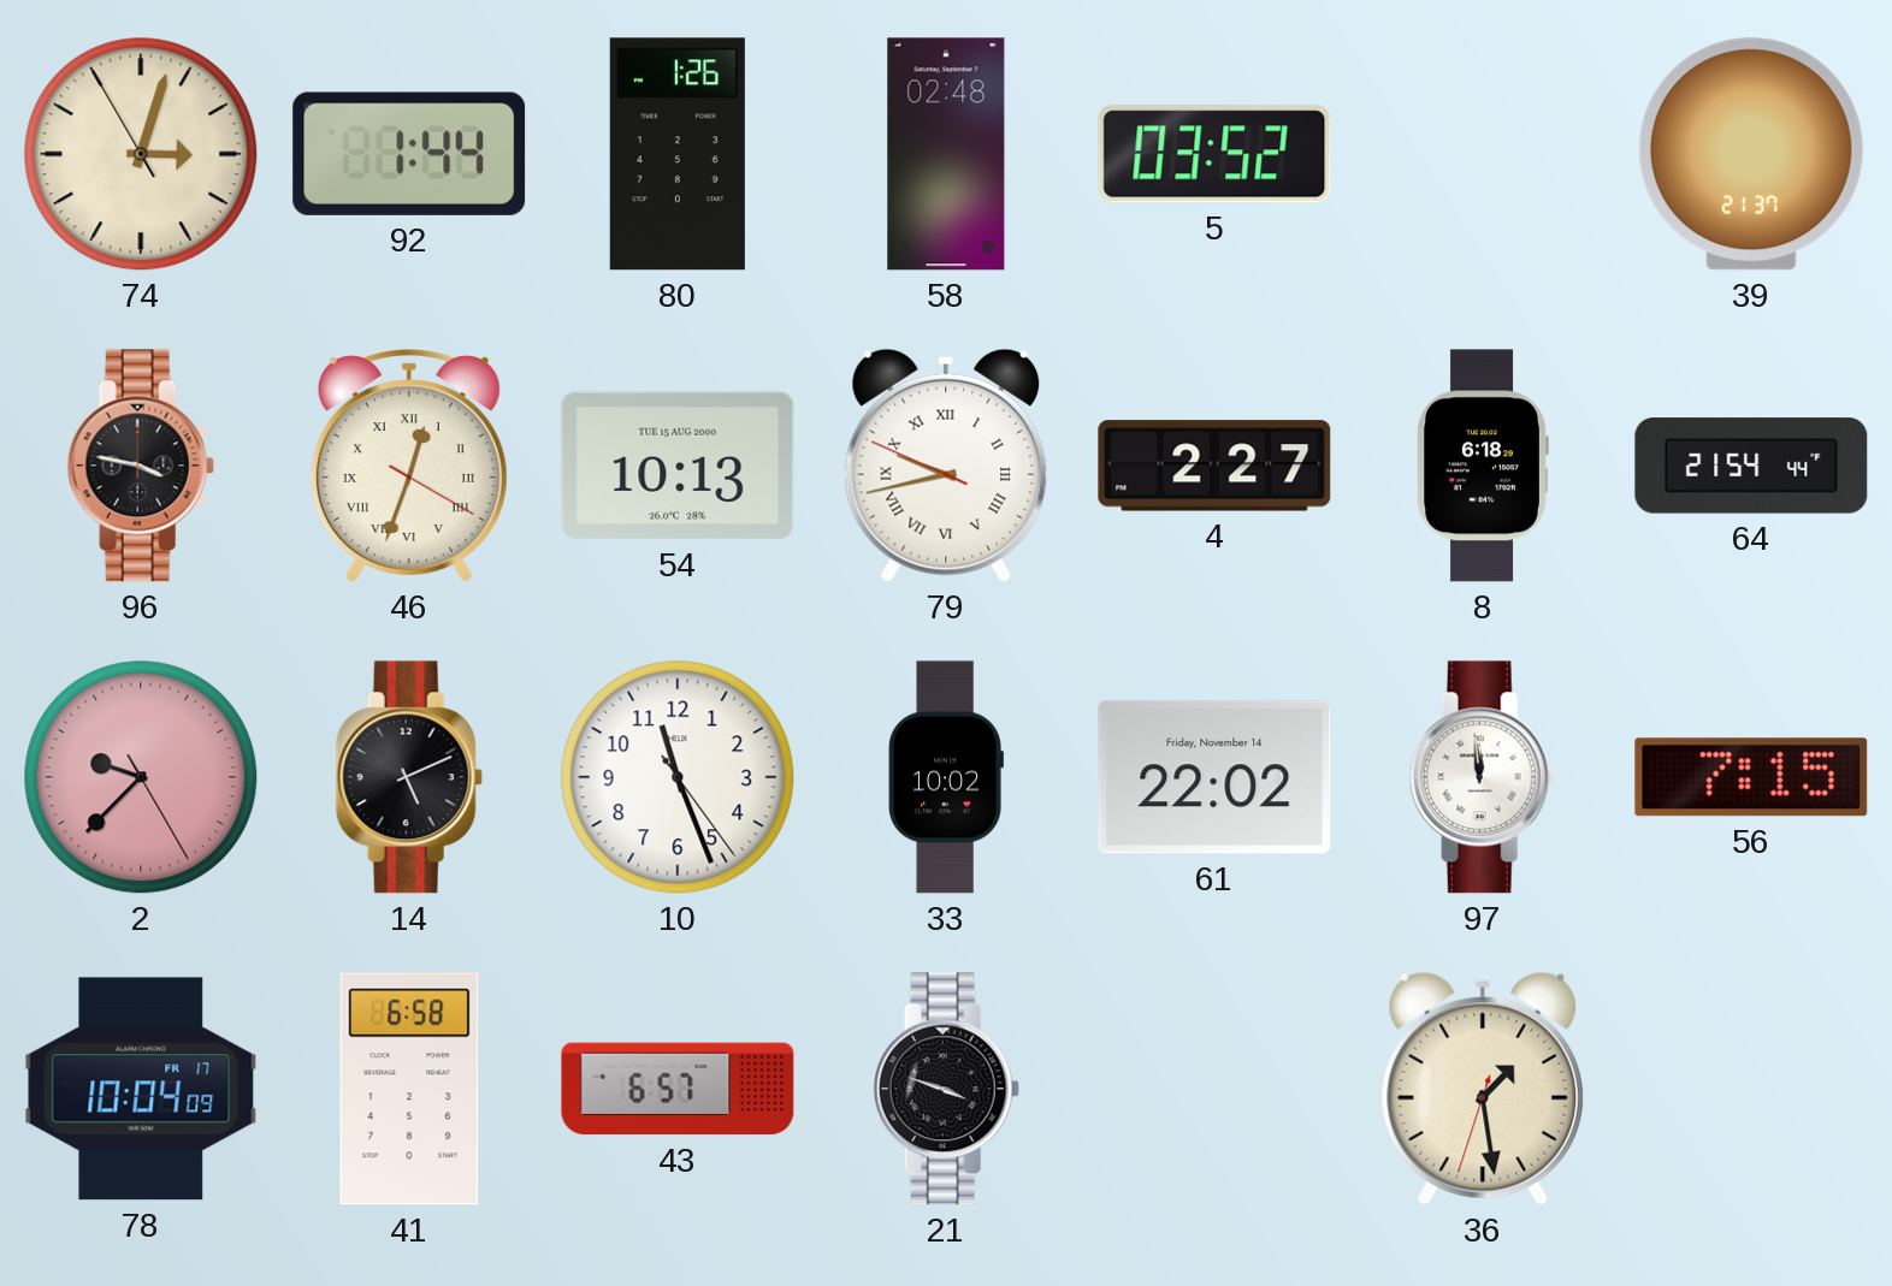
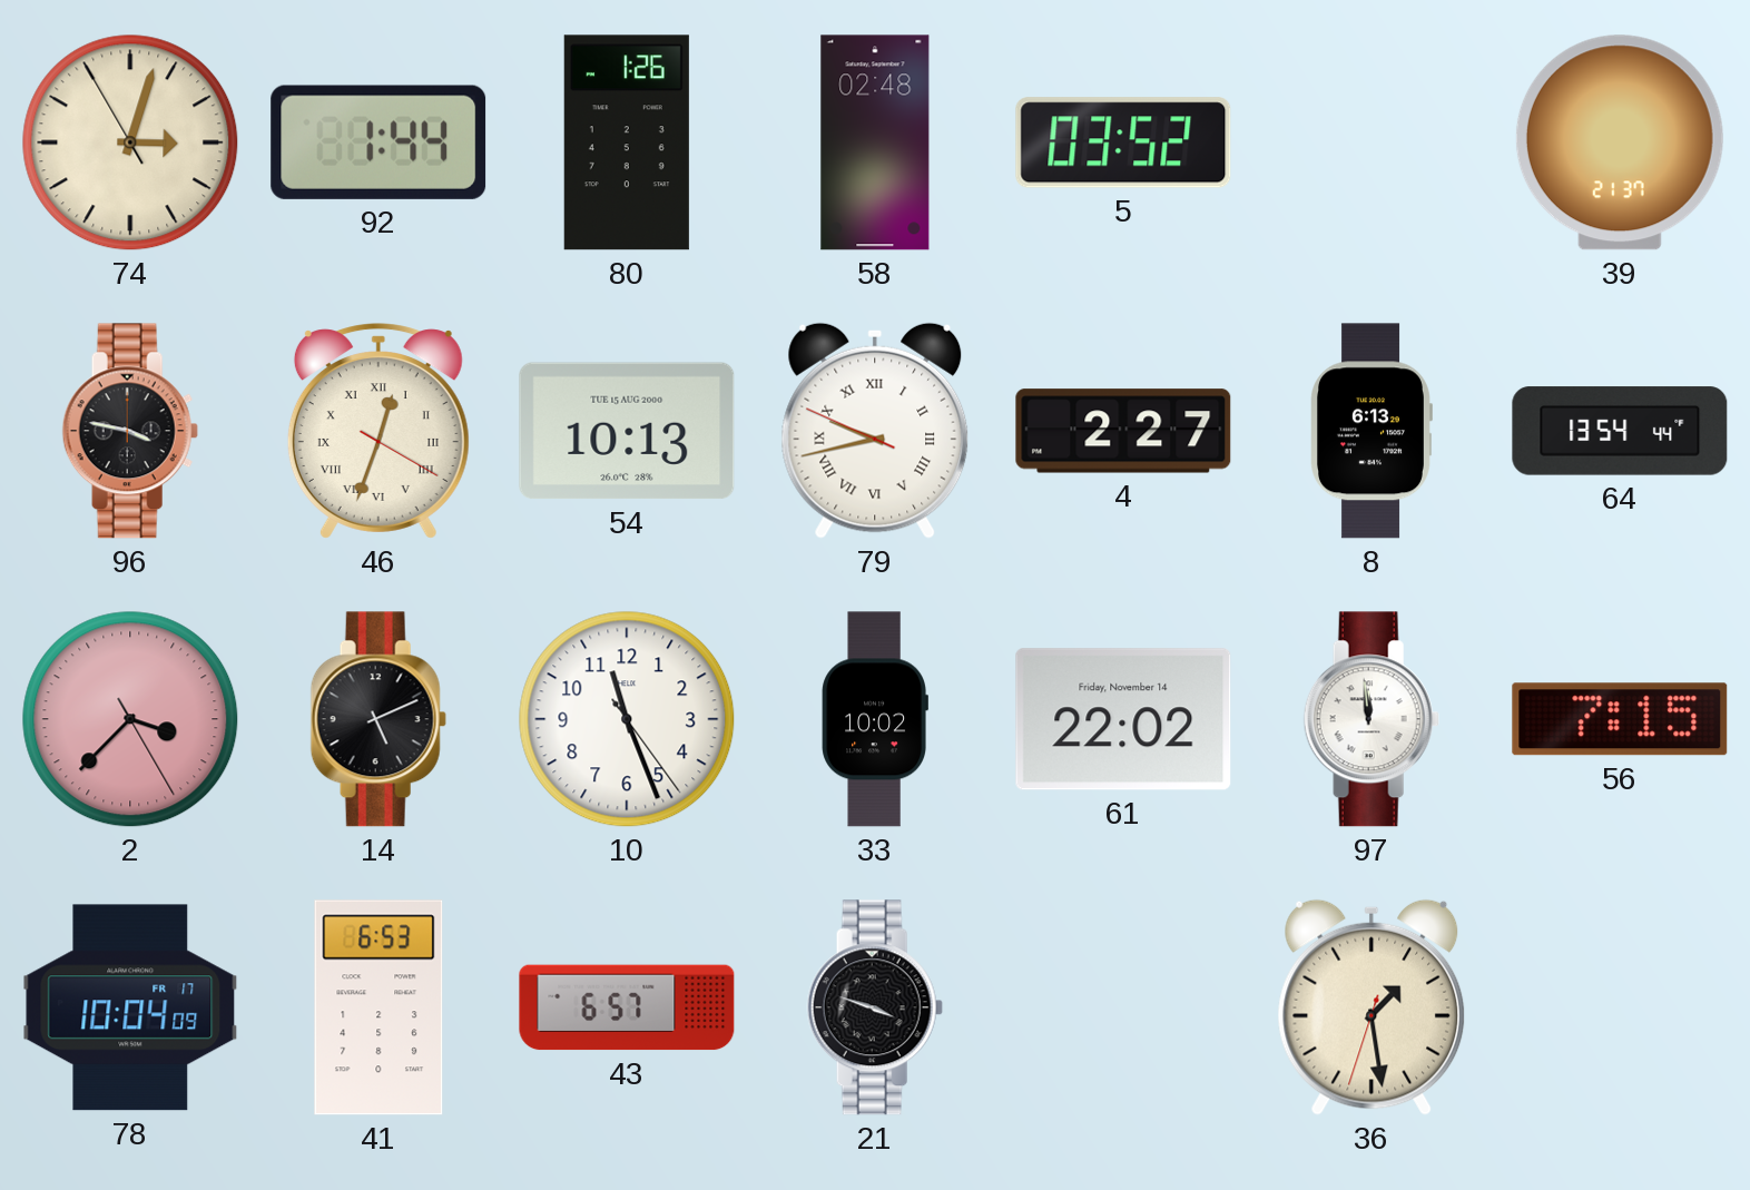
8: 6:18 -> 6:13
64: 21:54 -> 13:54
2: 9:37 -> 3:37
41: 6:58 -> 6:53
